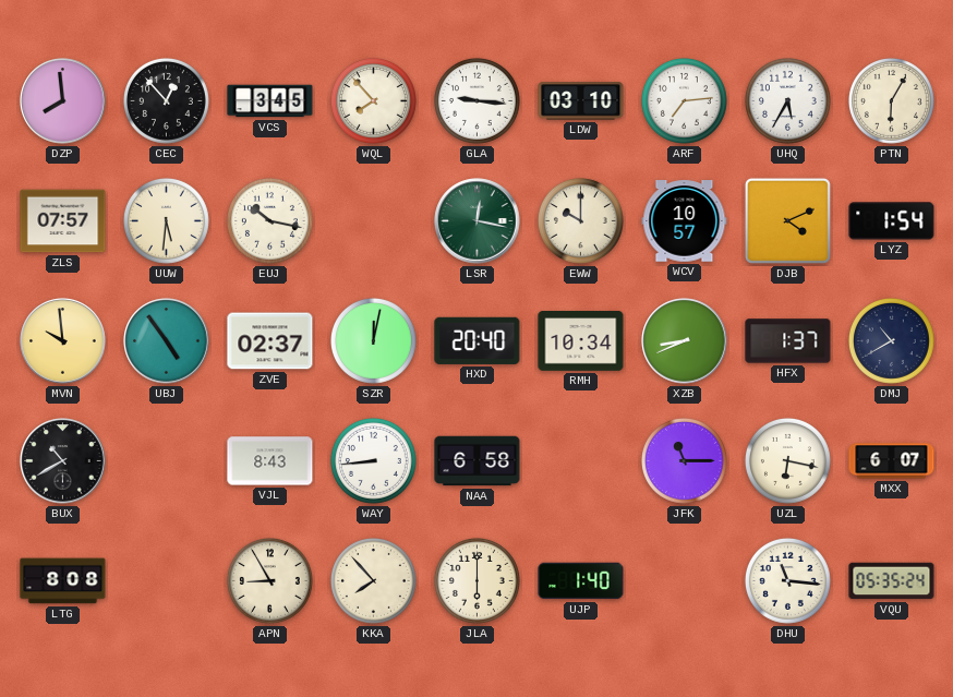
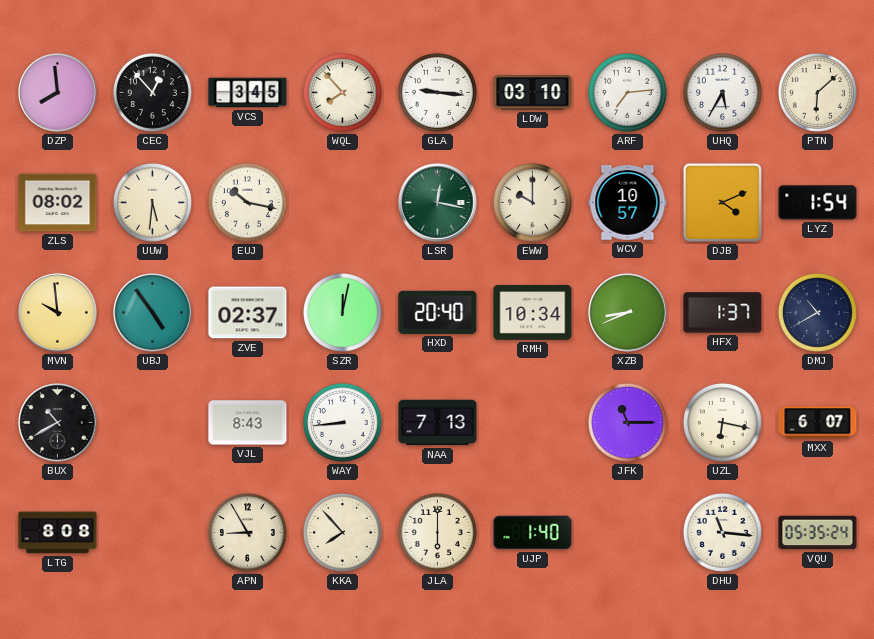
PTN: 6:05 -> 6:08
ZLS: 07:57 -> 08:02
NAA: 6:58 -> 7:13
